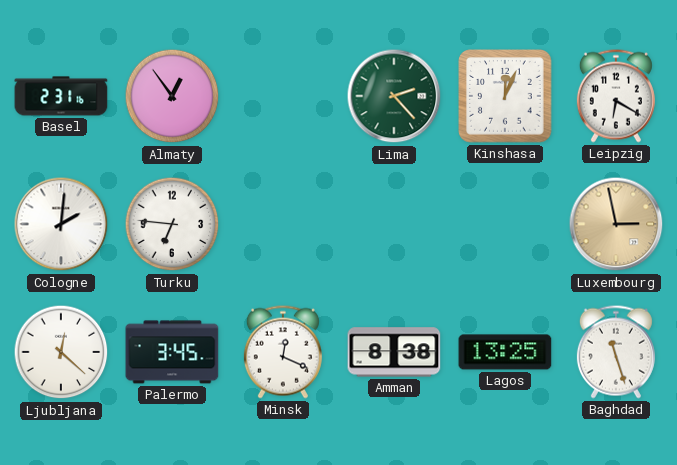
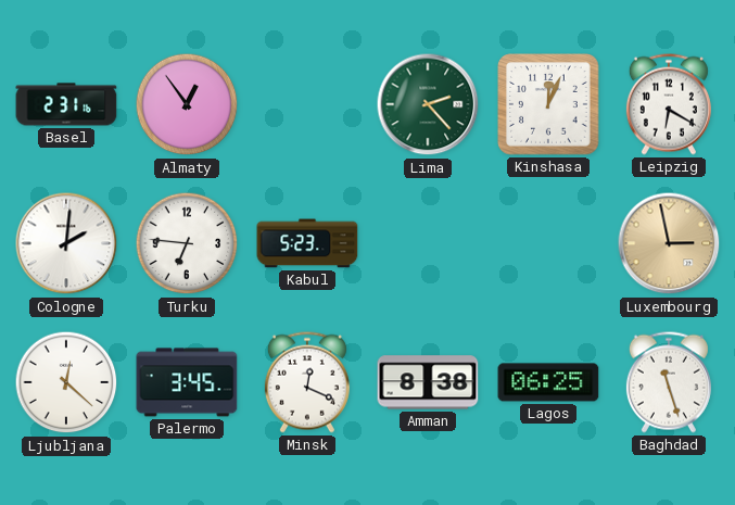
Kabul: none -> 5:23
Lagos: 13:25 -> 06:25
